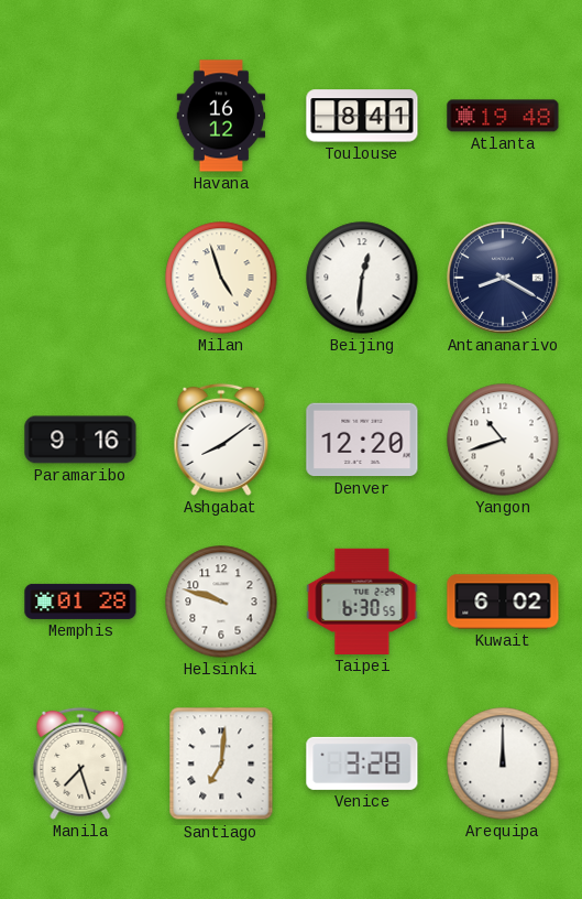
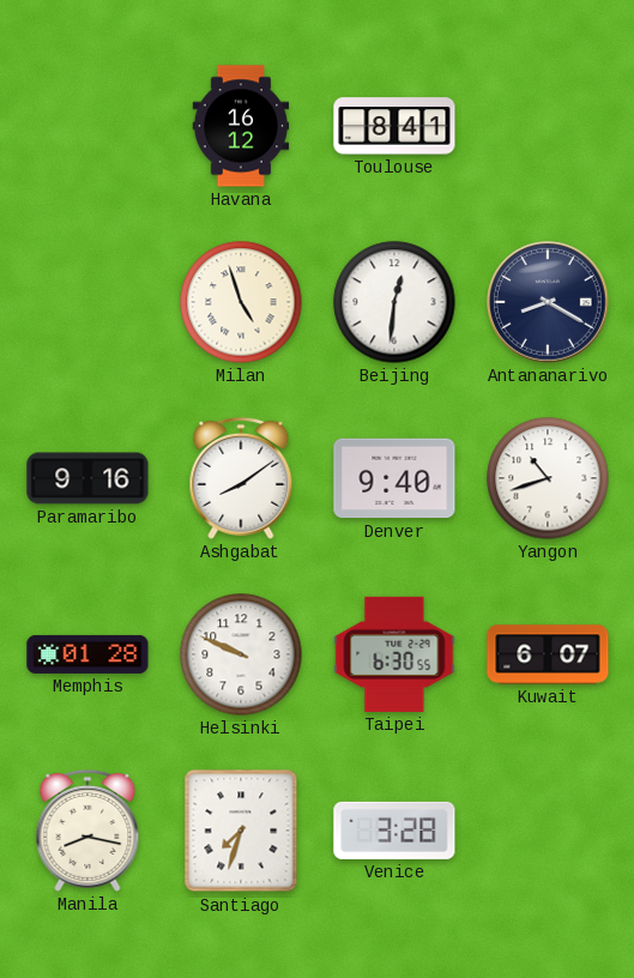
Atlanta: 19:48 -> none
Denver: 12:20 -> 9:40
Helsinki: 9:48 -> 9:49
Kuwait: 6:02 -> 6:07
Manila: 7:27 -> 8:17
Santiago: 7:01 -> 7:33
Arequipa: 12:00 -> none
